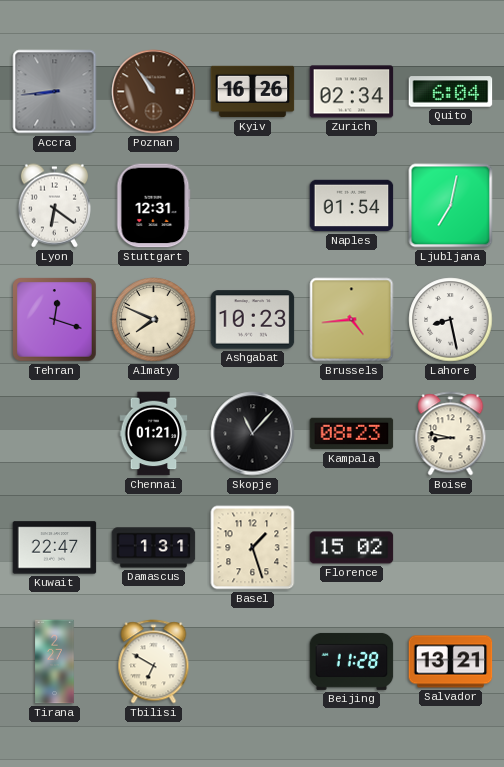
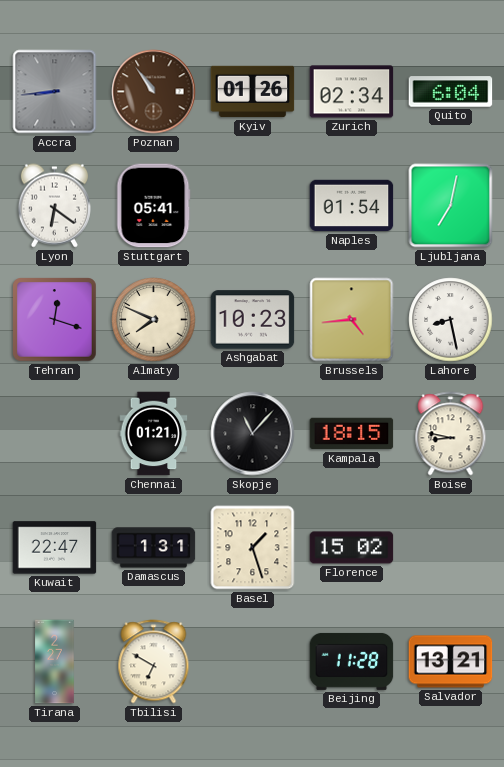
Kyiv: 16:26 -> 01:26
Stuttgart: 12:31 -> 05:41
Kampala: 08:23 -> 18:15
